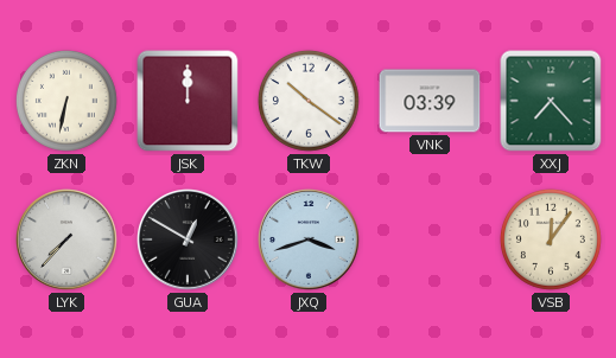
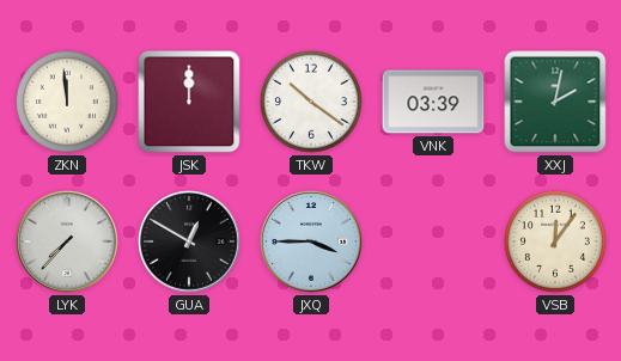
ZKN: 6:32 -> 11:59
XXJ: 7:23 -> 2:02
JXQ: 3:42 -> 3:45
